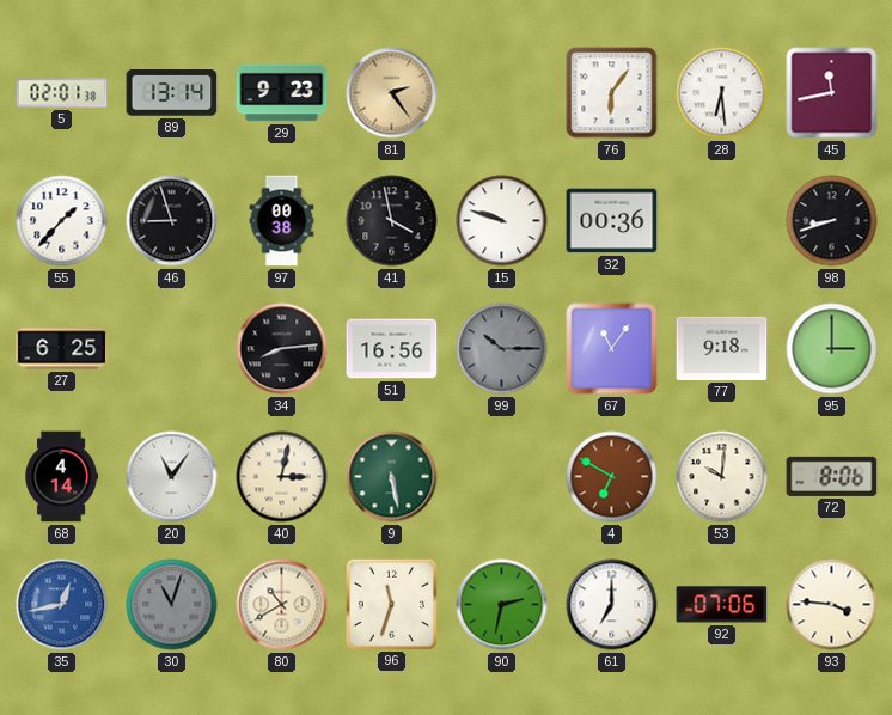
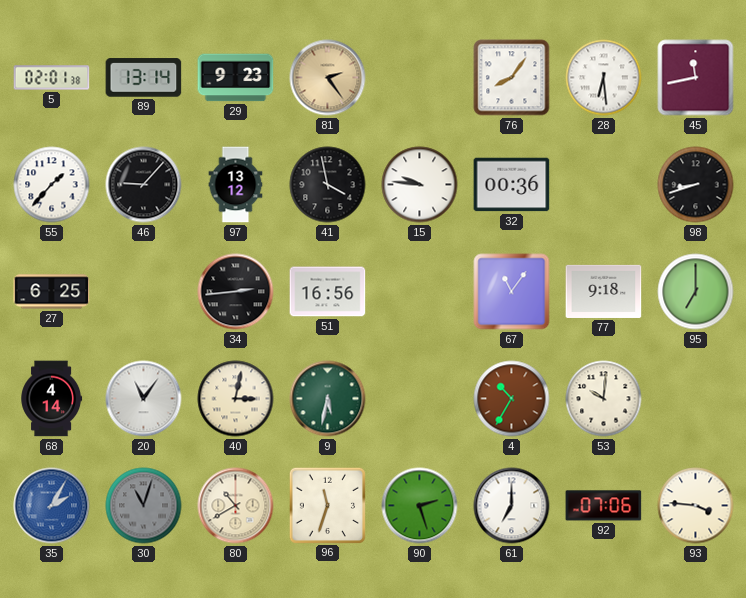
76: 6:06 -> 8:06
46: 8:57 -> 9:07
97: 00:38 -> 13:12
15: 9:48 -> 9:46
34: 8:14 -> 2:44
99: 10:15 -> none
95: 3:00 -> 7:00
9: 5:28 -> 5:32
4: 6:50 -> 10:35
72: 8:06 -> none
35: 12:43 -> 2:05
90: 2:32 -> 2:27
